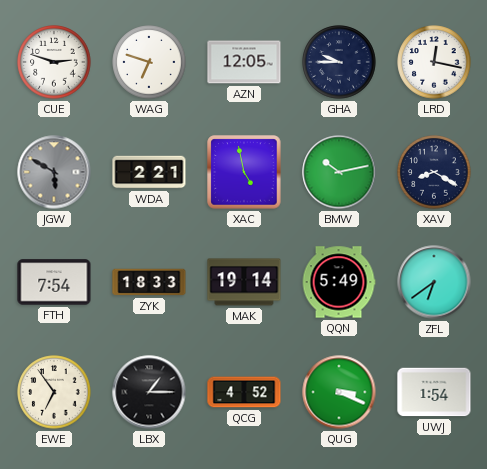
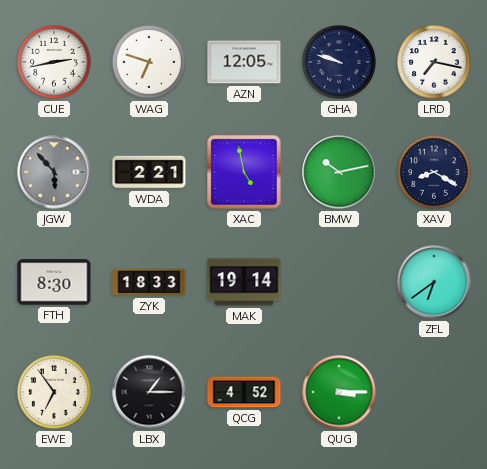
CUE: 2:48 -> 2:43
GHA: 9:45 -> 9:48
LRD: 12:17 -> 7:17
JGW: 5:50 -> 5:53
FTH: 7:54 -> 8:30
QQN: 5:49 -> none
QUG: 3:19 -> 3:15
UWJ: 1:54 -> none
